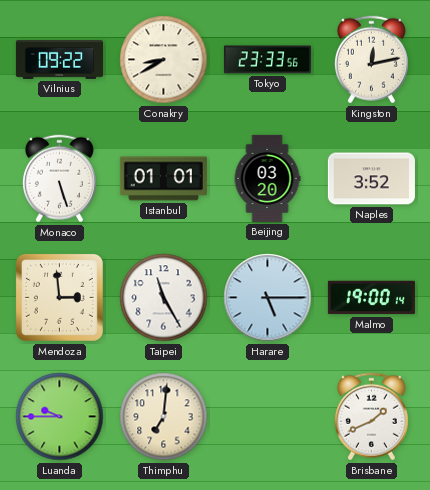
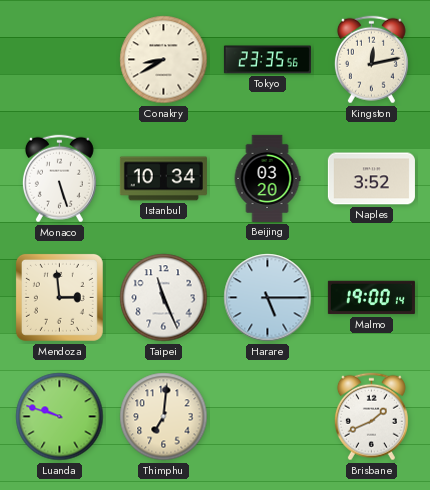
Vilnius: 09:22 -> none
Tokyo: 23:33 -> 23:35
Istanbul: 01:01 -> 10:34
Taipei: 11:25 -> 11:26
Luanda: 9:45 -> 9:48
